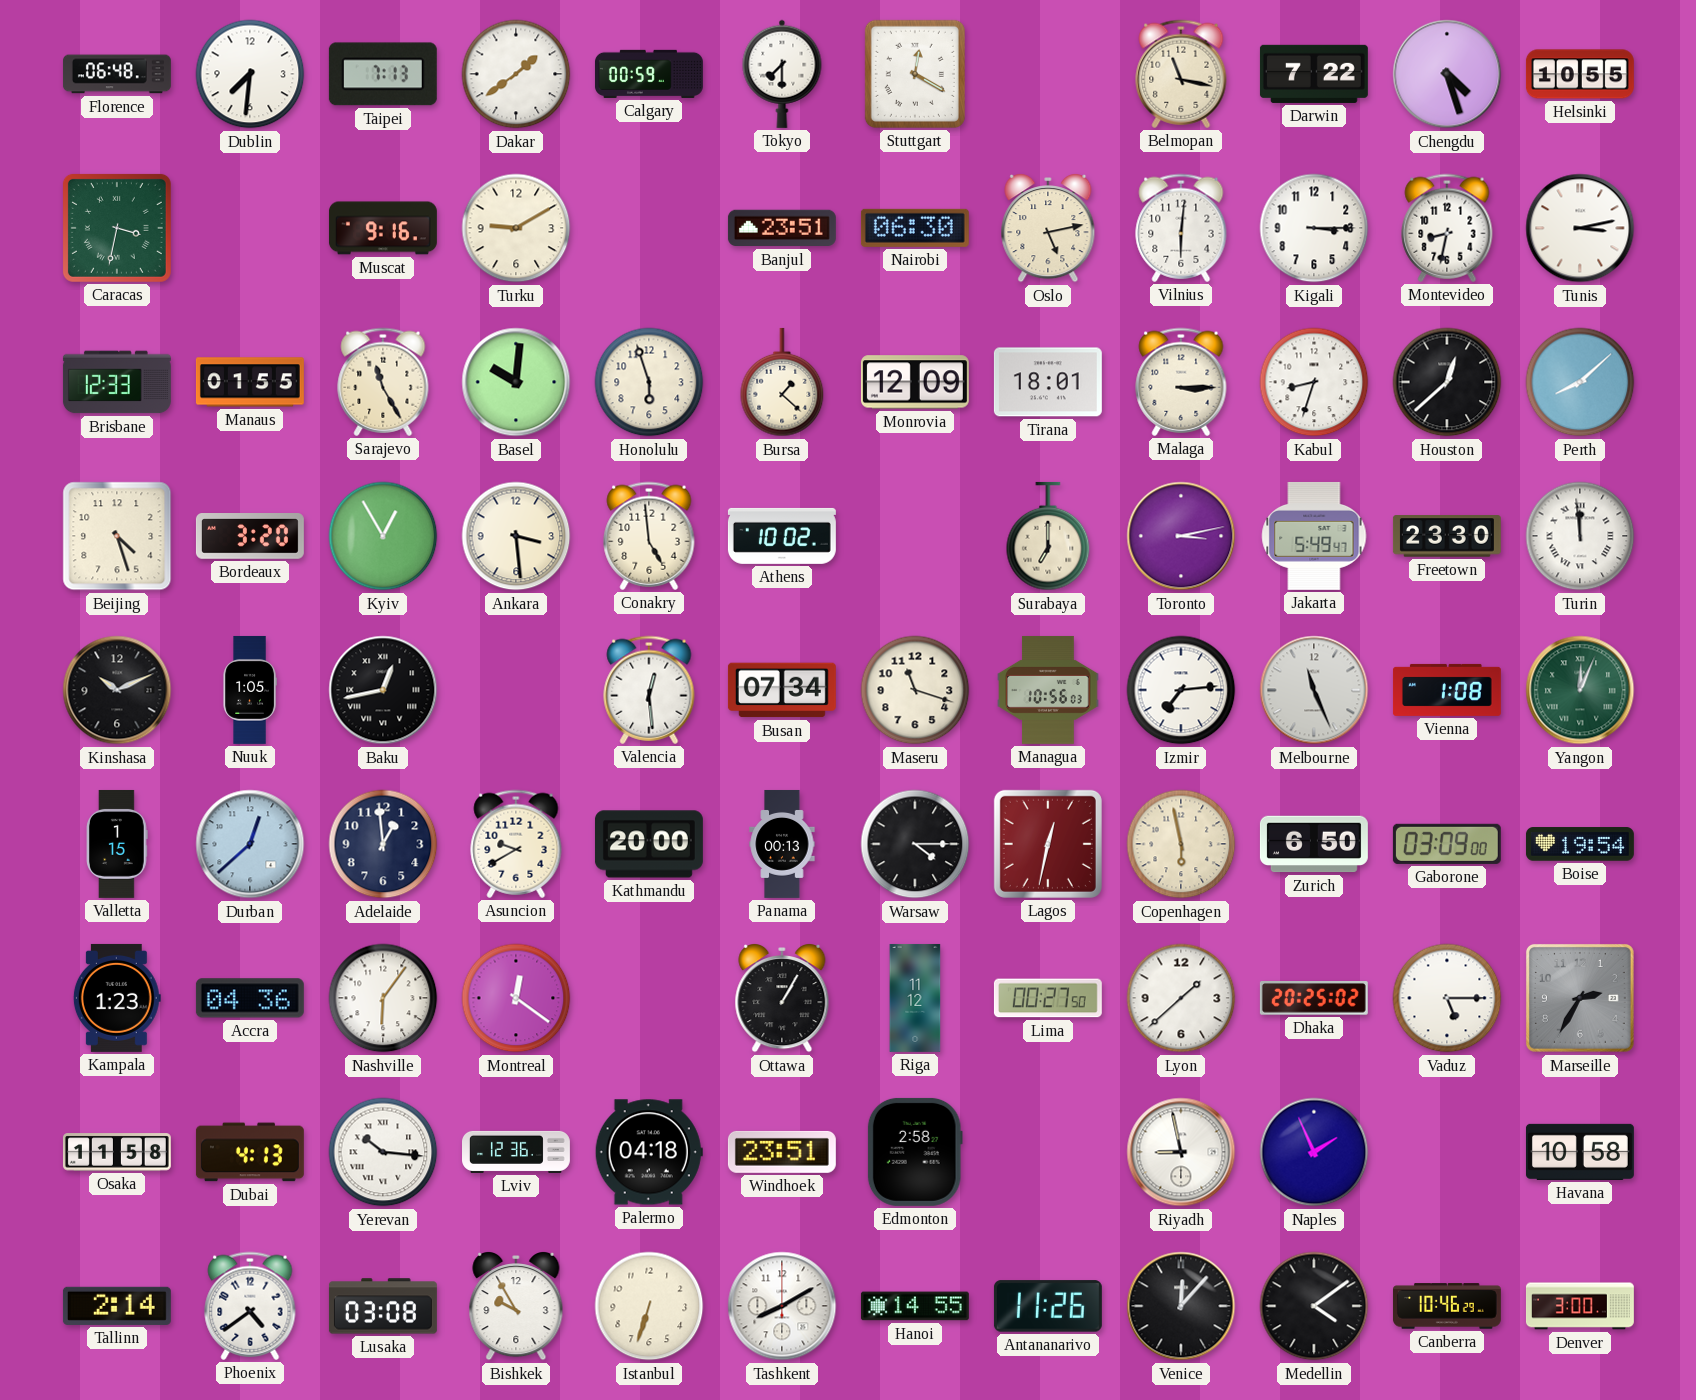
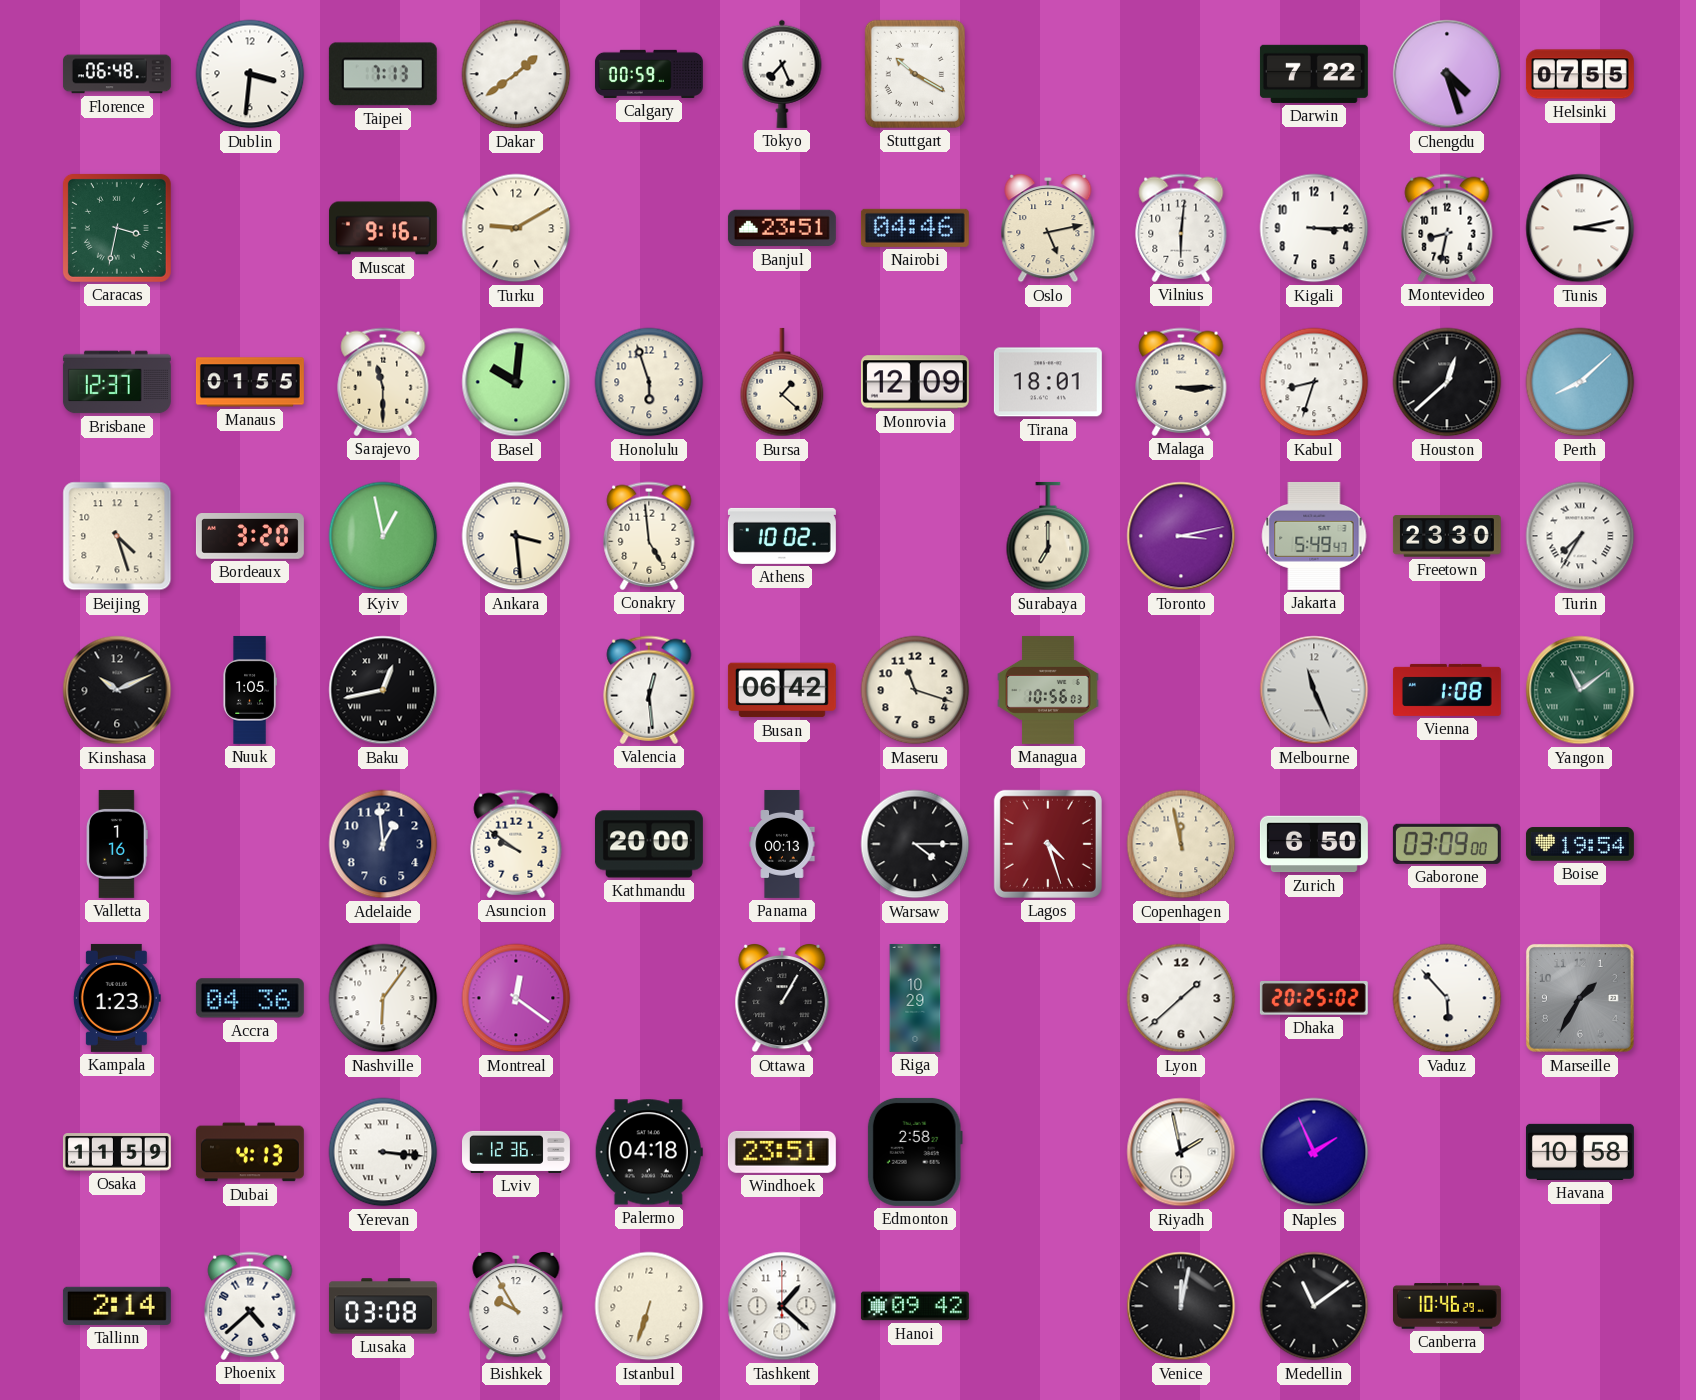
Dublin: 7:31 -> 3:31
Tokyo: 7:30 -> 7:26
Stuttgart: 12:20 -> 10:20
Belmopan: 11:17 -> none
Helsinki: 10:55 -> 07:55
Nairobi: 06:30 -> 04:46
Brisbane: 12:33 -> 12:37
Sarajevo: 11:25 -> 11:30
Kyiv: 12:55 -> 12:58
Turin: 11:59 -> 7:35
Busan: 07:34 -> 06:42
Izmir: 7:14 -> none
Yangon: 12:04 -> 11:09
Valletta: 1:15 -> 1:16
Durban: 12:38 -> none
Asuncion: 9:40 -> 9:51
Lagos: 12:32 -> 4:27
Copenhagen: 5:58 -> 11:58
Riga: 11:12 -> 10:29
Lima: 00:27 -> none
Vaduz: 5:15 -> 5:53
Marseille: 2:35 -> 1:35
Osaka: 11:58 -> 11:59
Yerevan: 10:16 -> 3:16
Riyadh: 8:58 -> 1:58
Phoenix: 4:39 -> 4:38
Tashkent: 8:10 -> 1:22
Hanoi: 14:55 -> 09:42
Antananarivo: 11:26 -> none
Venice: 12:07 -> 12:02
Medellin: 4:09 -> 11:09
Denver: 3:00 -> none
